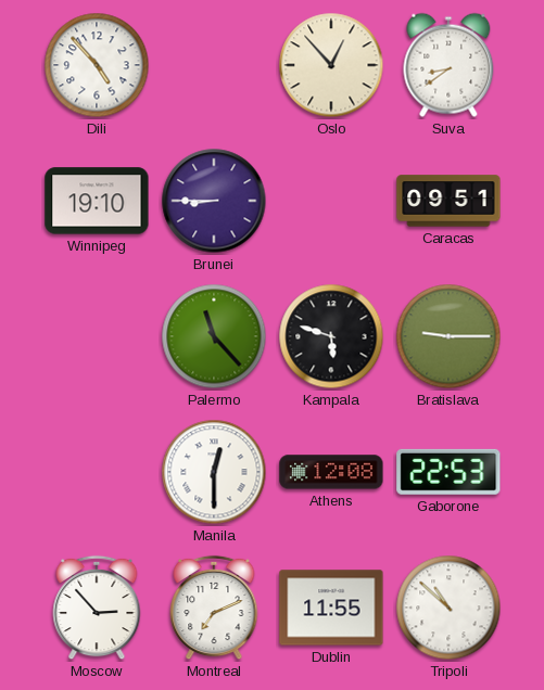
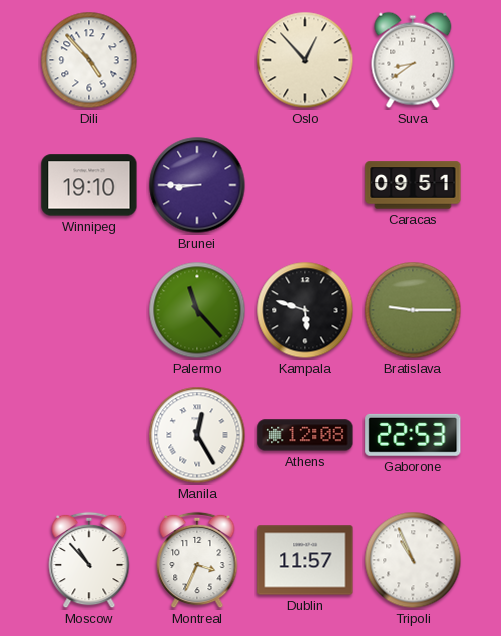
Manila: 12:30 -> 12:25
Moscow: 2:53 -> 10:53
Montreal: 7:11 -> 3:34
Dublin: 11:55 -> 11:57
Tripoli: 10:52 -> 10:56
